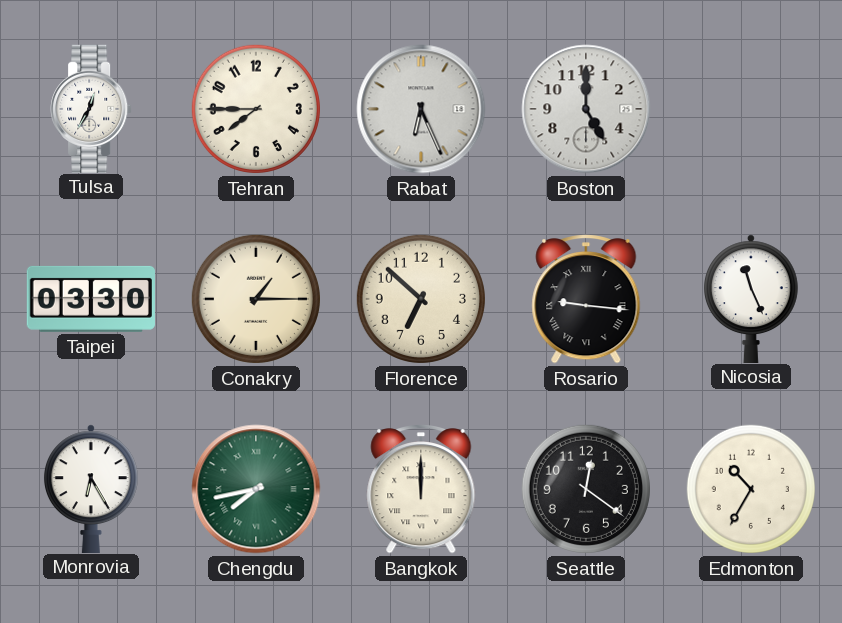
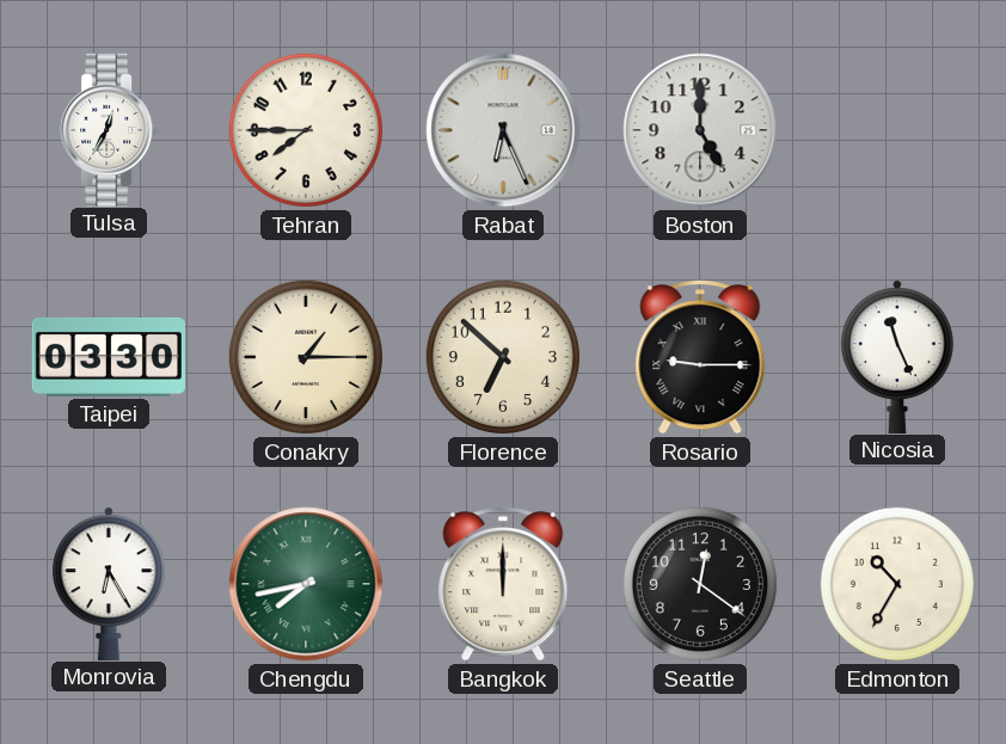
Rosario: 9:16 -> 9:15
